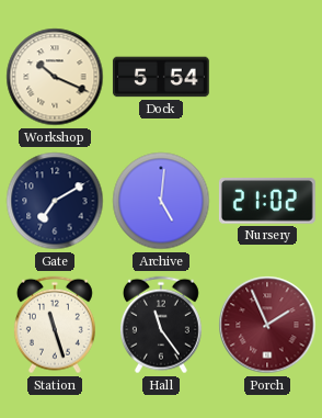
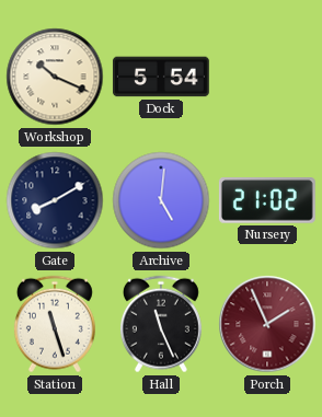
Gate: 7:10 -> 8:10
Hall: 11:24 -> 11:26
